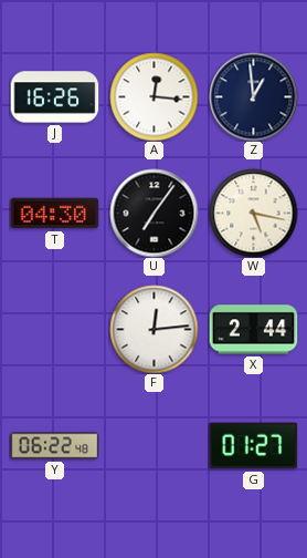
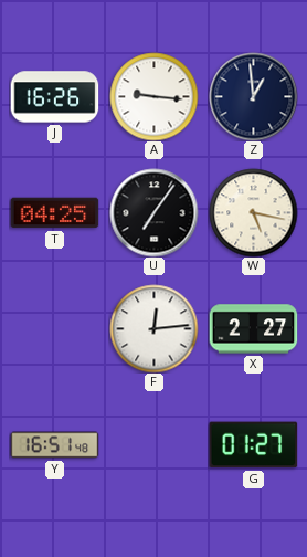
A: 12:16 -> 9:16
T: 04:30 -> 04:25
X: 2:44 -> 2:27
Y: 06:22 -> 16:51
